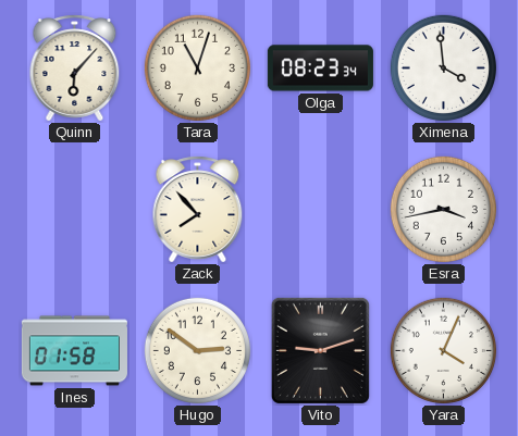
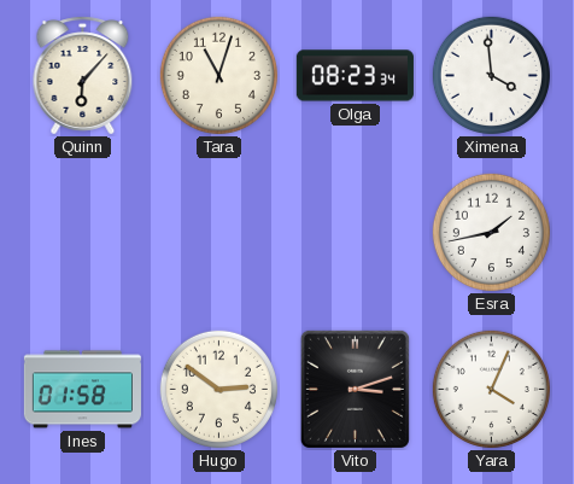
Zack: 7:53 -> none
Esra: 3:43 -> 1:43
Vito: 9:12 -> 3:12
